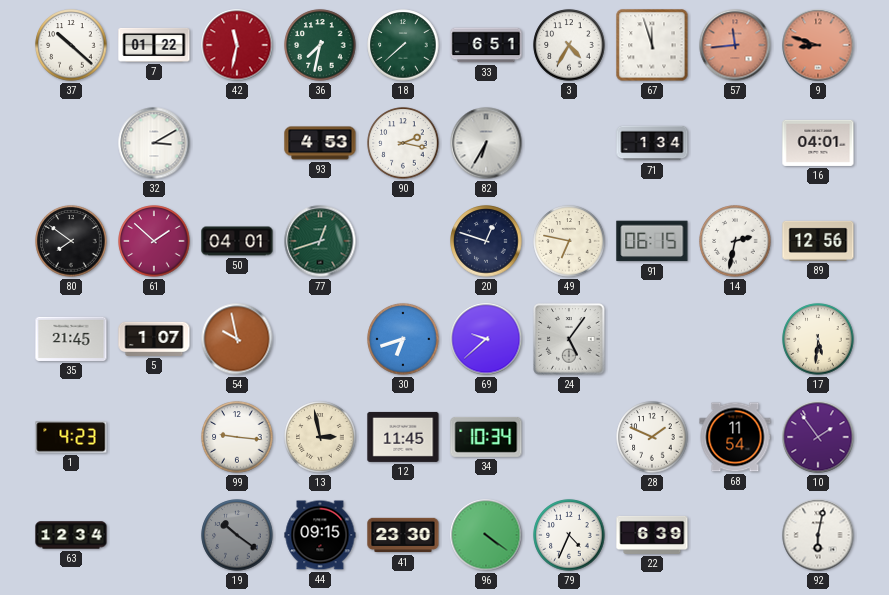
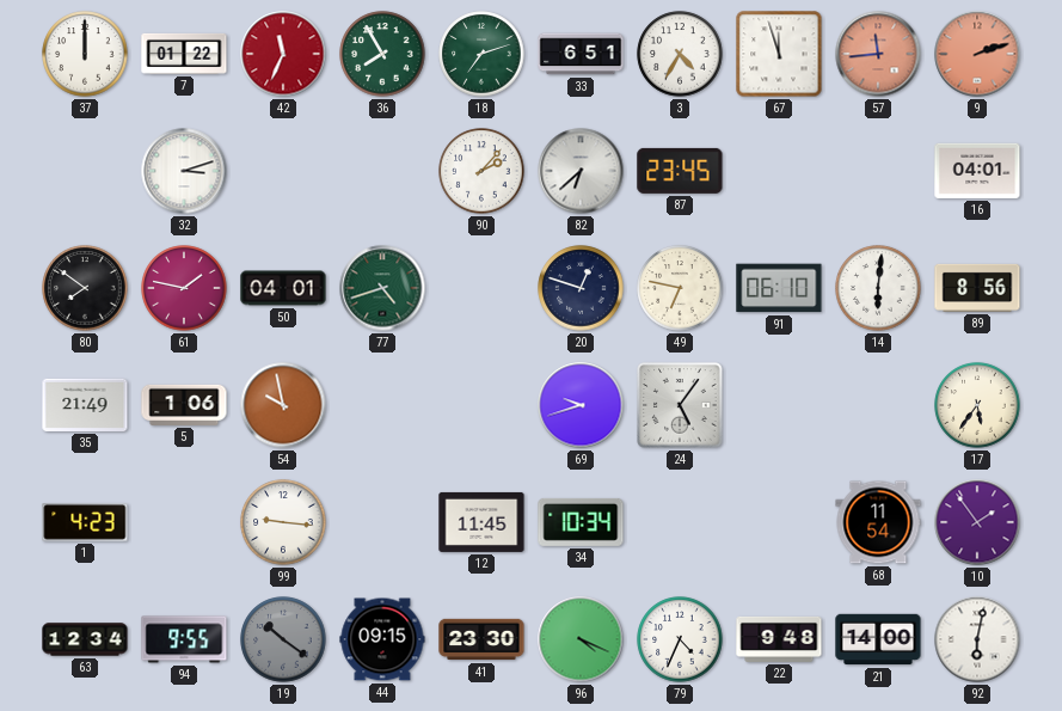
37: 10:22 -> 12:00
42: 11:32 -> 11:34
36: 7:32 -> 7:55
18: 7:38 -> 7:12
9: 8:48 -> 2:12
32: 3:10 -> 3:12
93: 4:53 -> none
90: 2:17 -> 2:07
82: 6:35 -> 6:38
87: none -> 23:45
71: 1:34 -> none
61: 1:52 -> 1:47
77: 12:42 -> 4:42
91: 06:15 -> 06:10
14: 2:32 -> 6:01
89: 12:56 -> 8:56
35: 21:45 -> 21:49
5: 1:07 -> 1:06
30: 6:42 -> none
69: 9:38 -> 9:42
17: 5:31 -> 5:36
13: 2:58 -> none
28: 1:49 -> none
94: none -> 9:55
96: 4:21 -> 4:19
22: 6:39 -> 9:48
21: none -> 14:00
